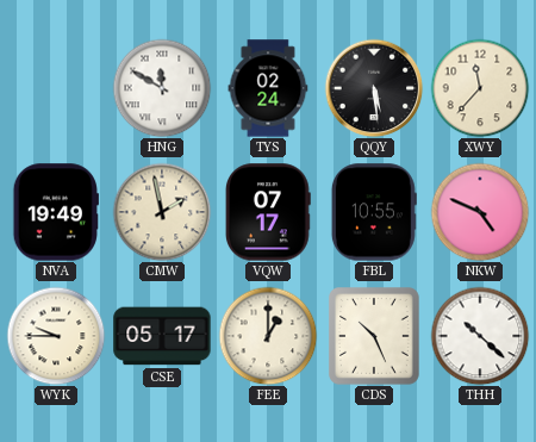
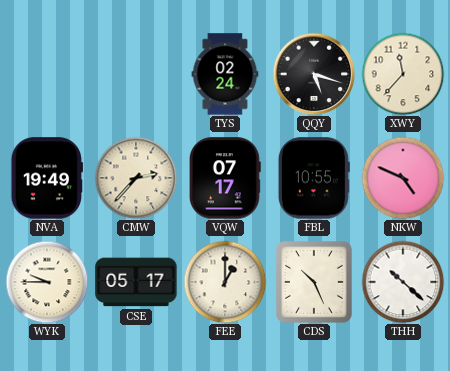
HNG: 11:50 -> none
QQY: 5:29 -> 5:18
CMW: 1:58 -> 2:37
